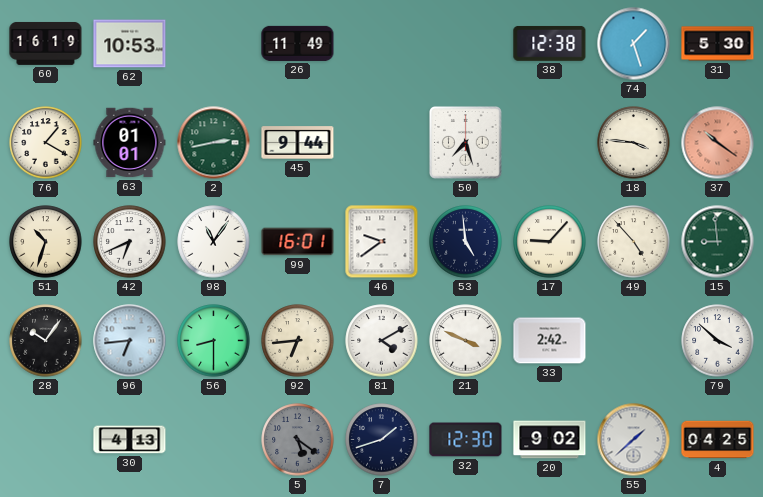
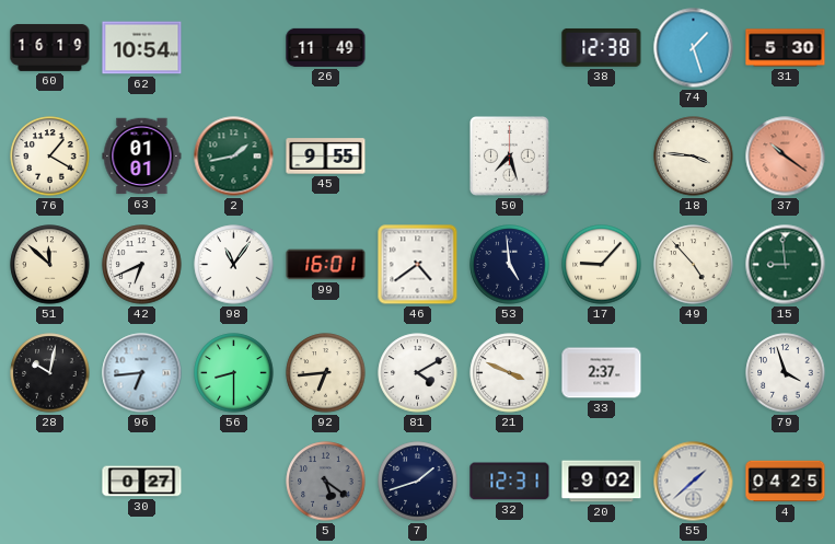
62: 10:53 -> 10:54
2: 2:43 -> 1:43
45: 9:44 -> 9:55
51: 10:33 -> 11:52
46: 9:39 -> 4:39
28: 10:06 -> 10:02
33: 2:42 -> 2:37
79: 3:52 -> 3:57
30: 4:13 -> 0:27
32: 12:30 -> 12:31
